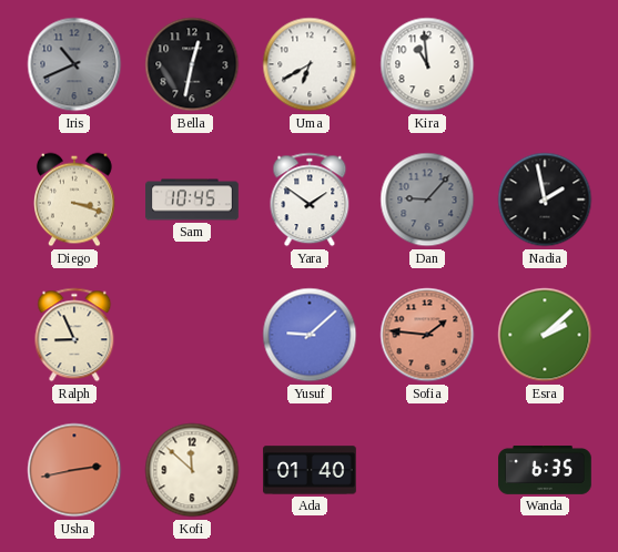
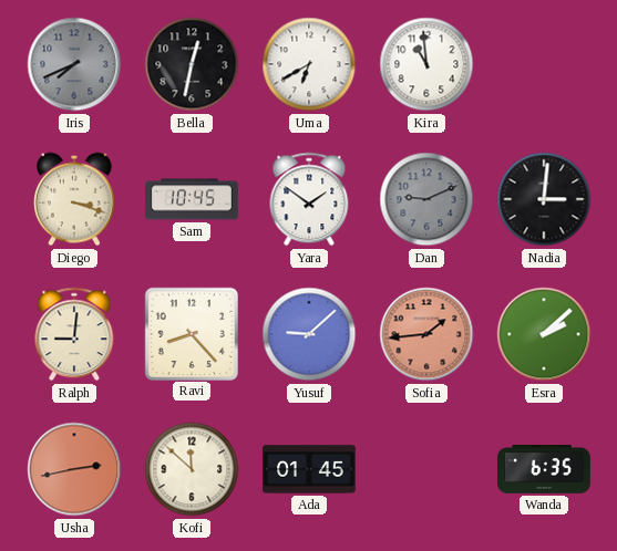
Iris: 10:41 -> 7:41
Dan: 9:07 -> 9:11
Nadia: 1:58 -> 3:01
Ralph: 8:56 -> 9:01
Ravi: none -> 8:23
Sofia: 1:46 -> 1:44
Ada: 01:40 -> 01:45
